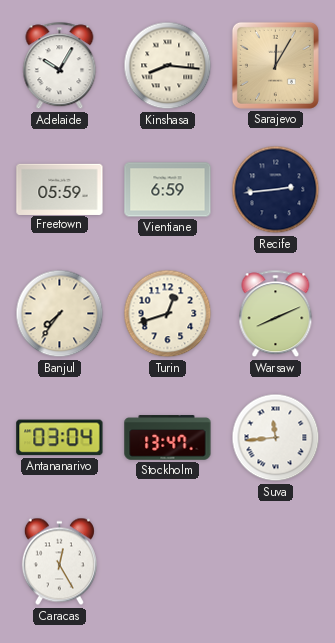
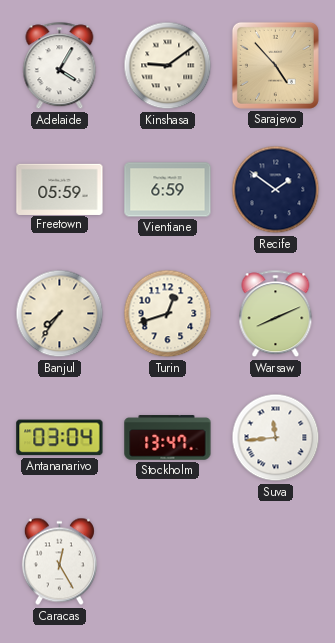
Adelaide: 10:05 -> 4:05
Kinshasa: 8:16 -> 9:09
Sarajevo: 12:05 -> 4:53
Recife: 2:44 -> 1:51
